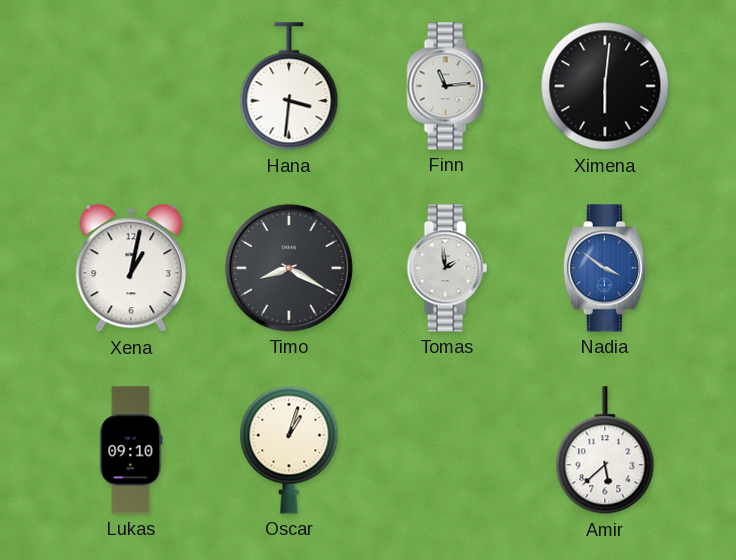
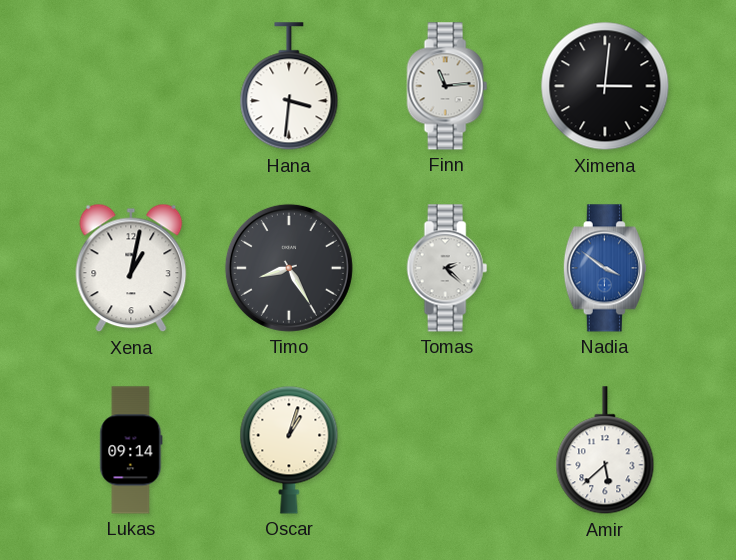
Ximena: 6:01 -> 3:01
Timo: 8:20 -> 8:25
Tomas: 1:59 -> 2:22
Lukas: 09:10 -> 09:14
